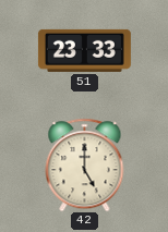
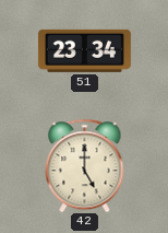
51: 23:33 -> 23:34
